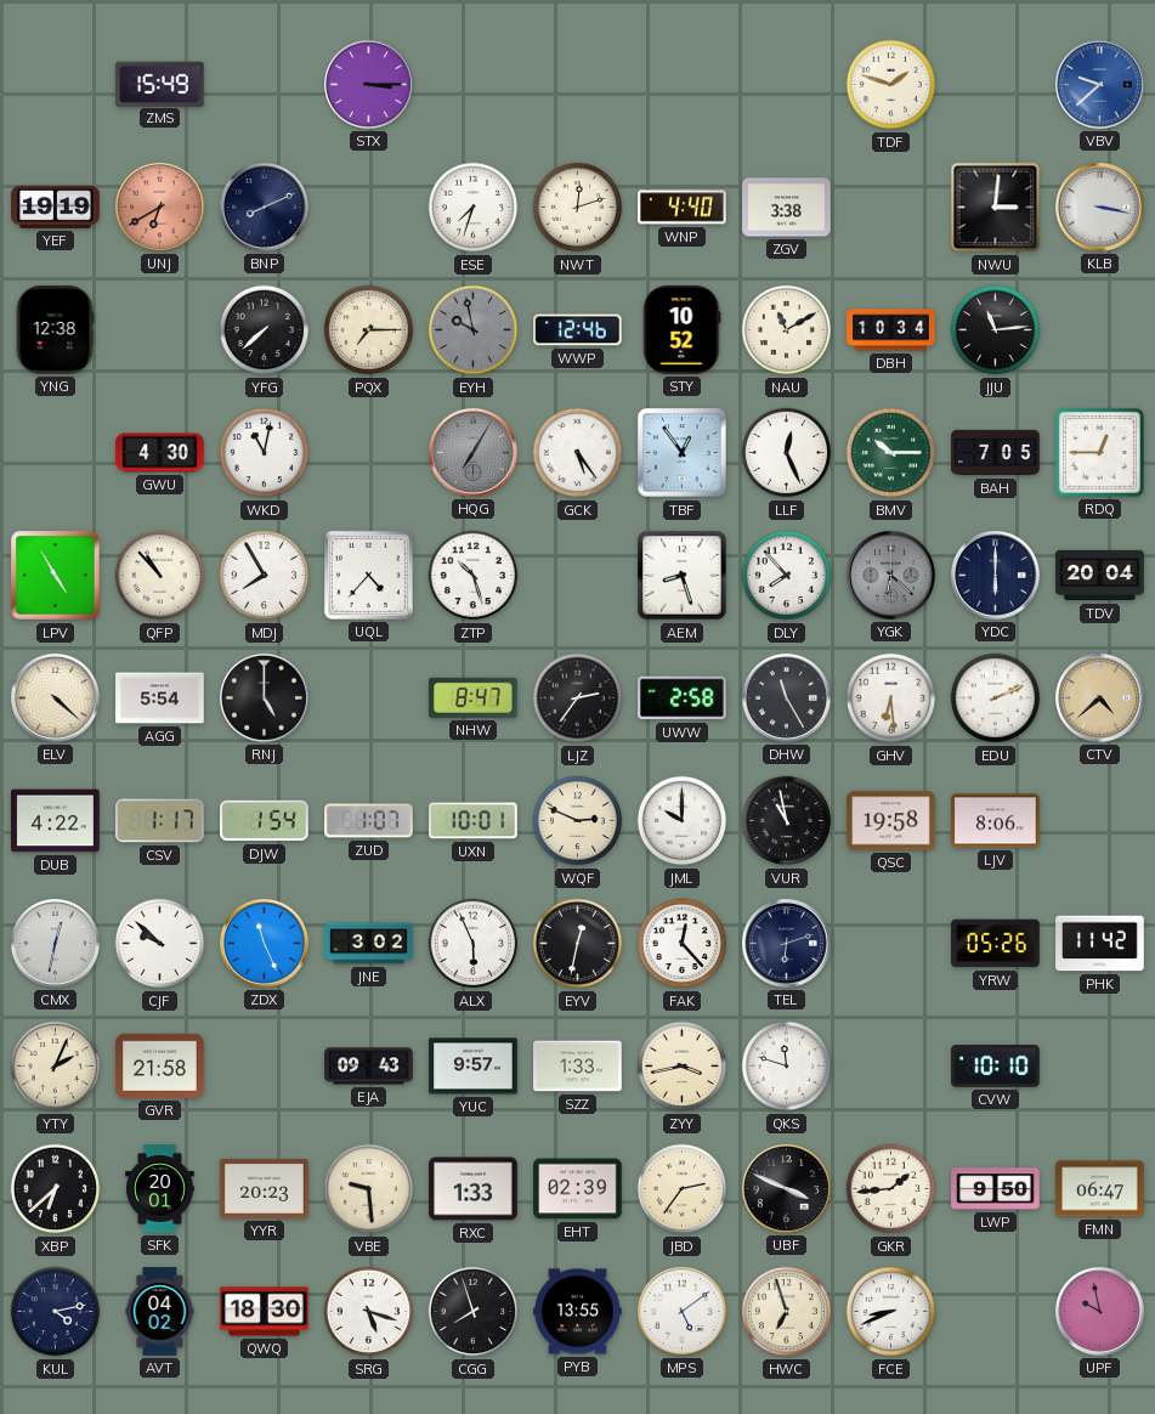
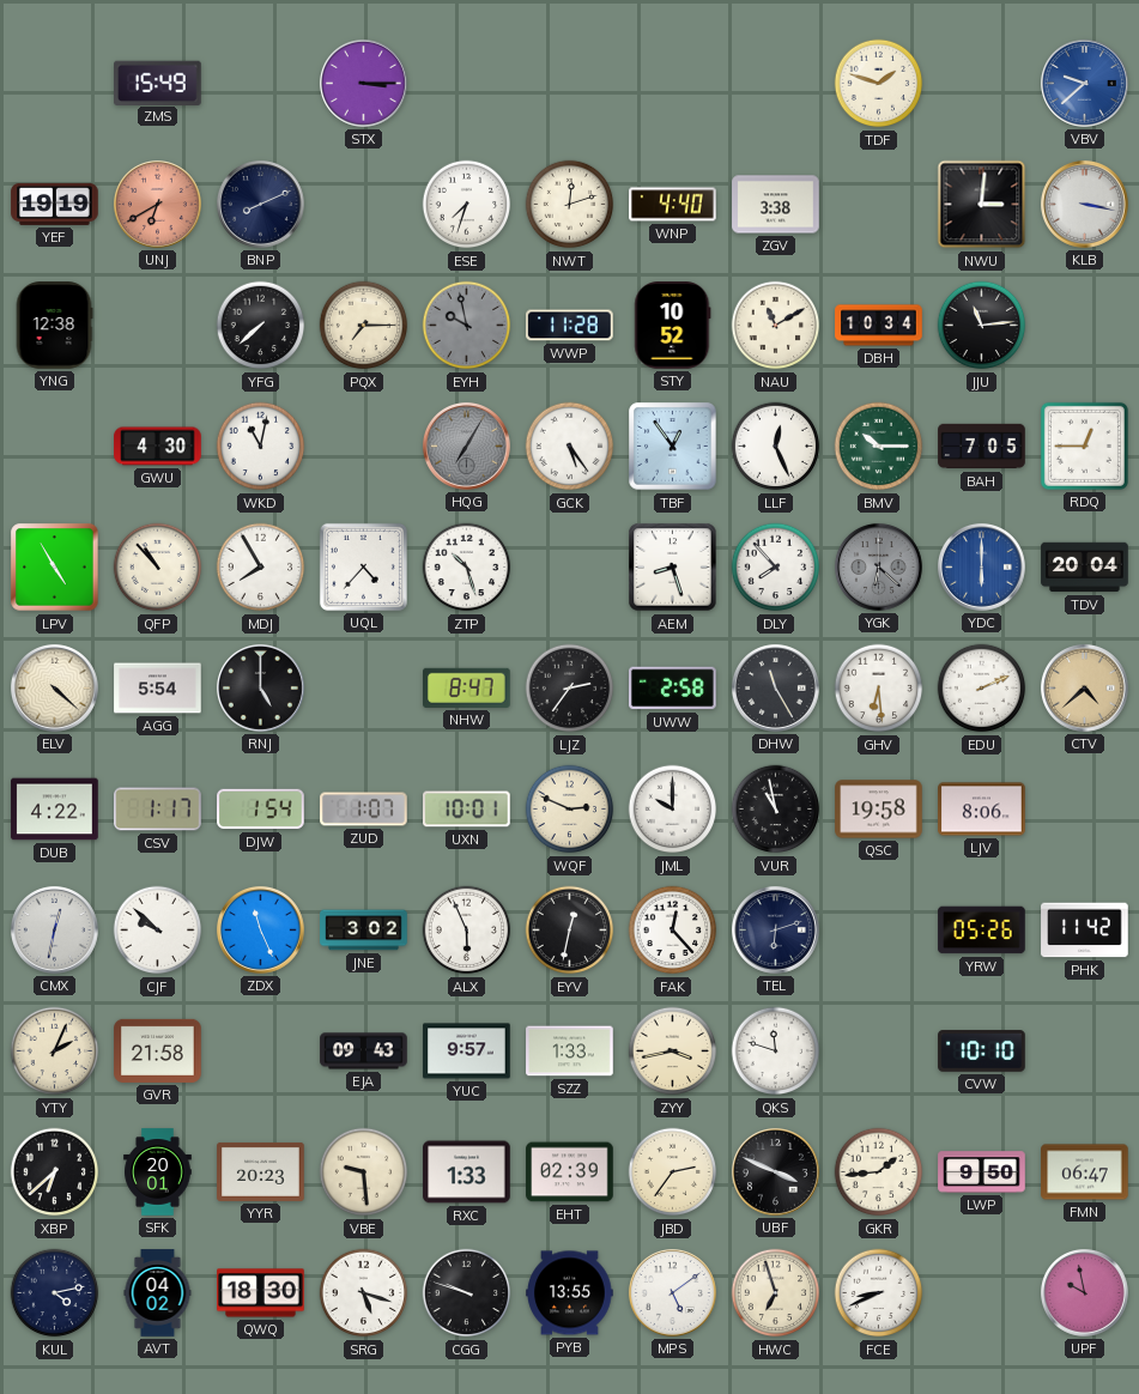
WWP: 12:46 -> 11:28
YDC dial: navy -> blue
CGG: 7:57 -> 9:48
